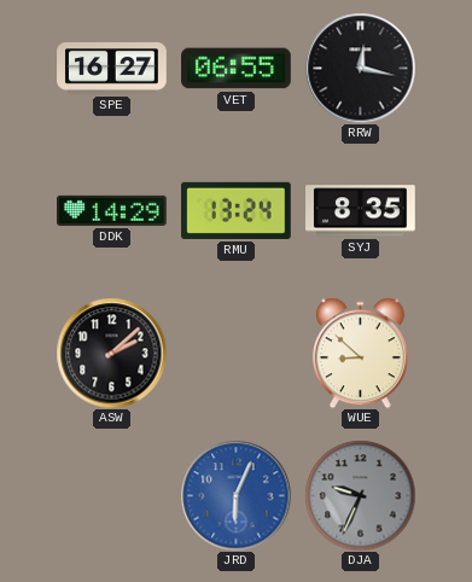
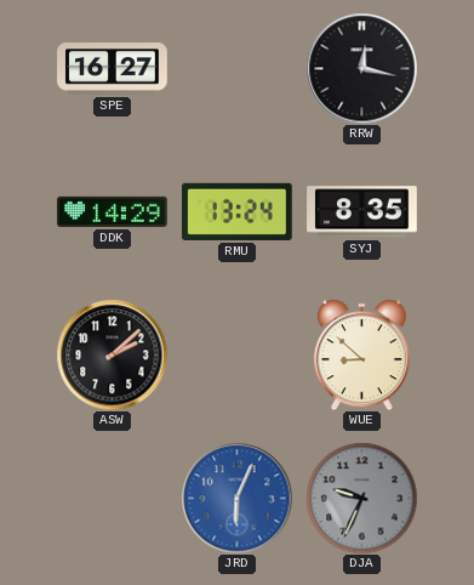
VET: 06:55 -> none
